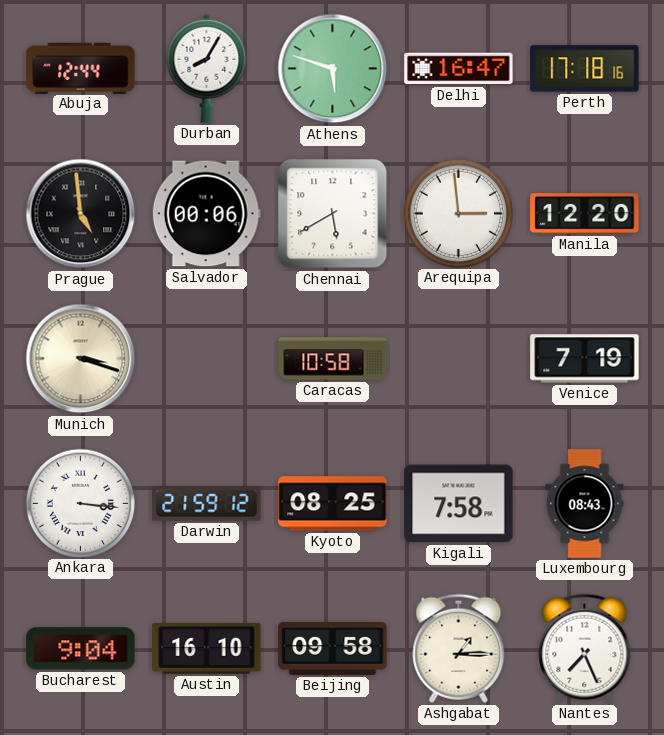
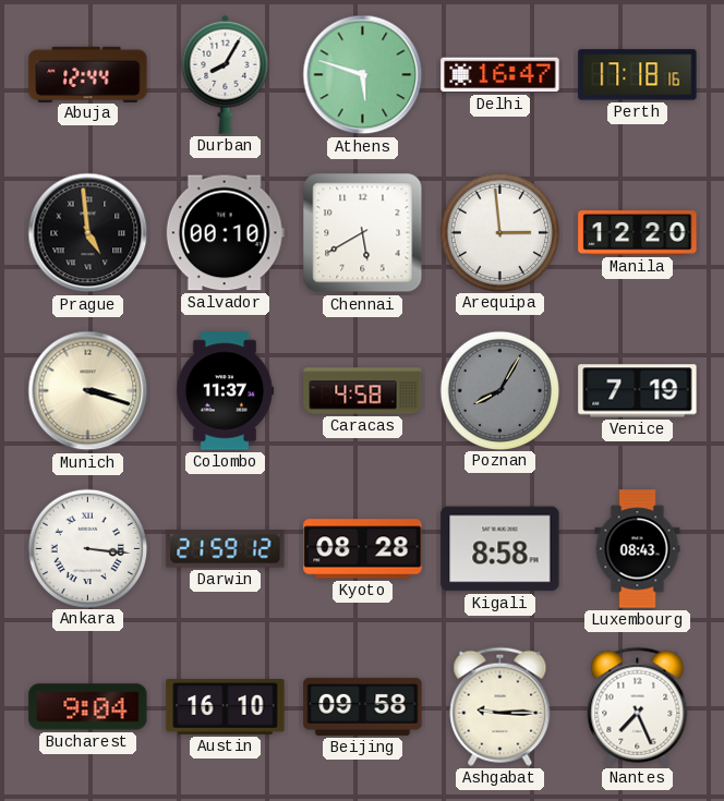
Salvador: 00:06 -> 00:10
Colombo: none -> 11:37
Caracas: 10:58 -> 4:58
Poznan: none -> 8:05
Kyoto: 08:25 -> 08:28
Kigali: 7:58 -> 8:58
Ashgabat: 1:15 -> 9:15
